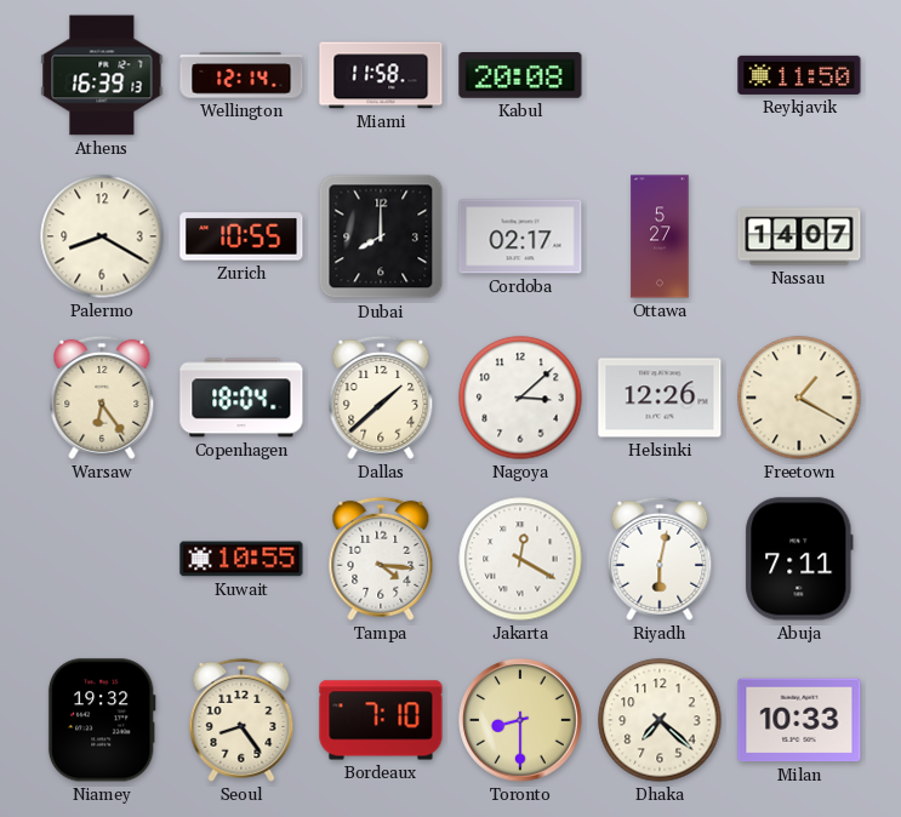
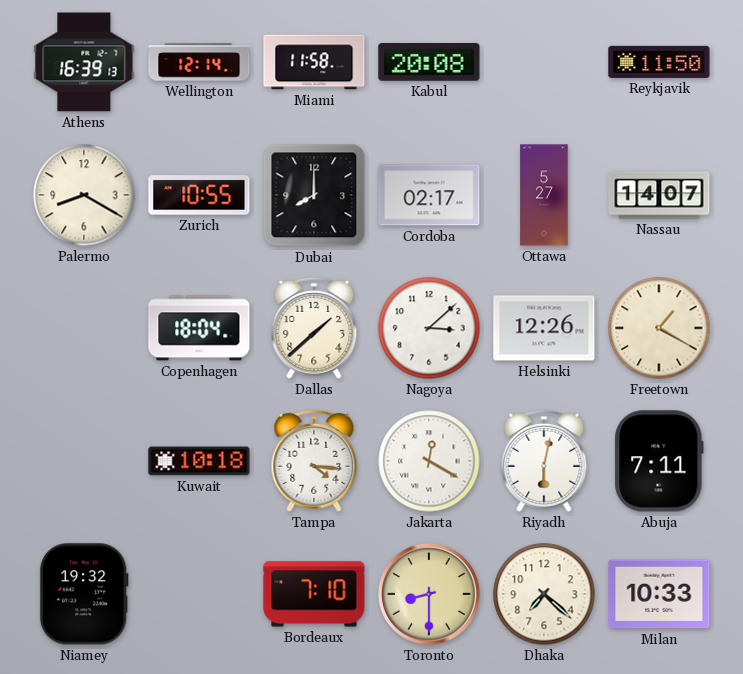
Warsaw: 6:24 -> none
Kuwait: 10:55 -> 10:18
Seoul: 8:24 -> none
